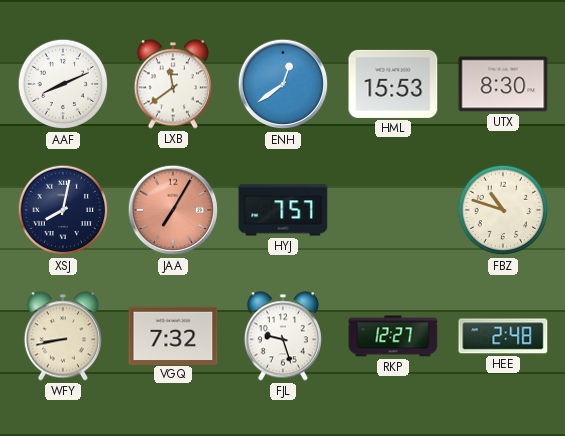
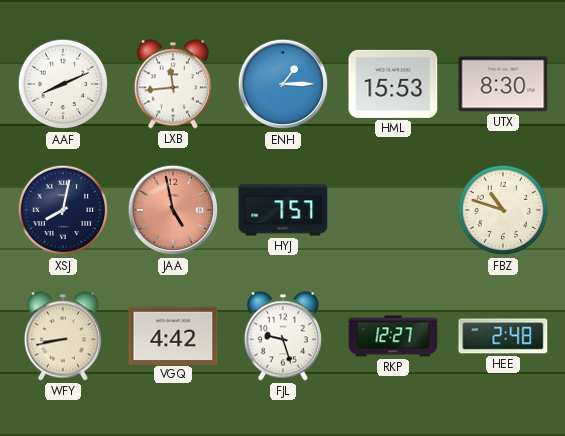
LXB: 11:39 -> 11:44
ENH: 12:39 -> 1:15
JAA: 7:05 -> 4:58
VGQ: 7:32 -> 4:42
